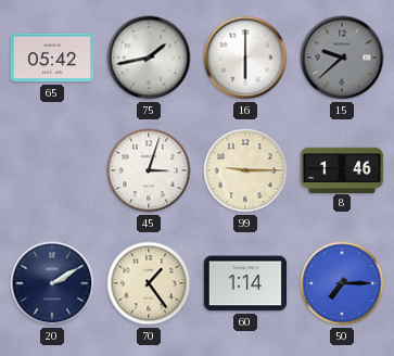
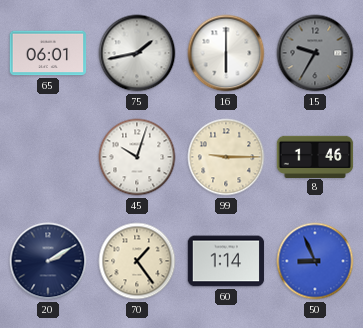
65: 05:42 -> 06:01
15: 9:38 -> 9:35
45: 3:03 -> 10:03
50: 7:15 -> 8:56
